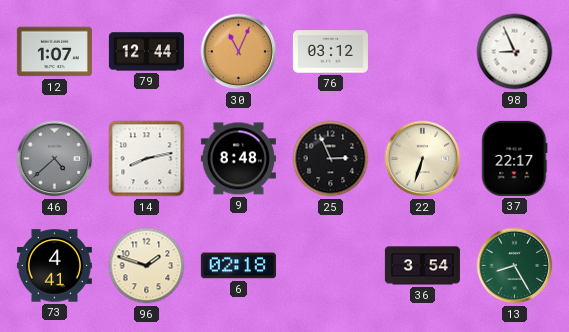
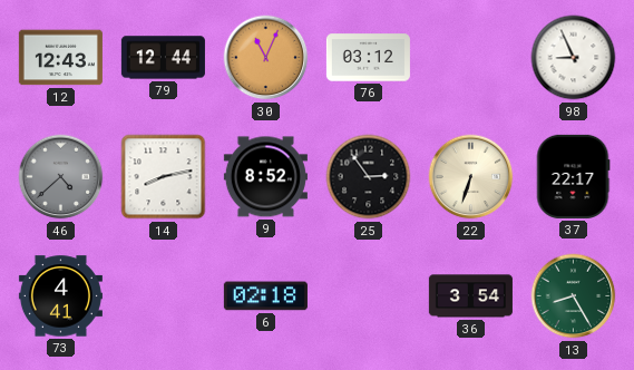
12: 1:07 -> 12:43
9: 8:48 -> 8:52
25: 2:56 -> 2:54
96: 1:48 -> none
